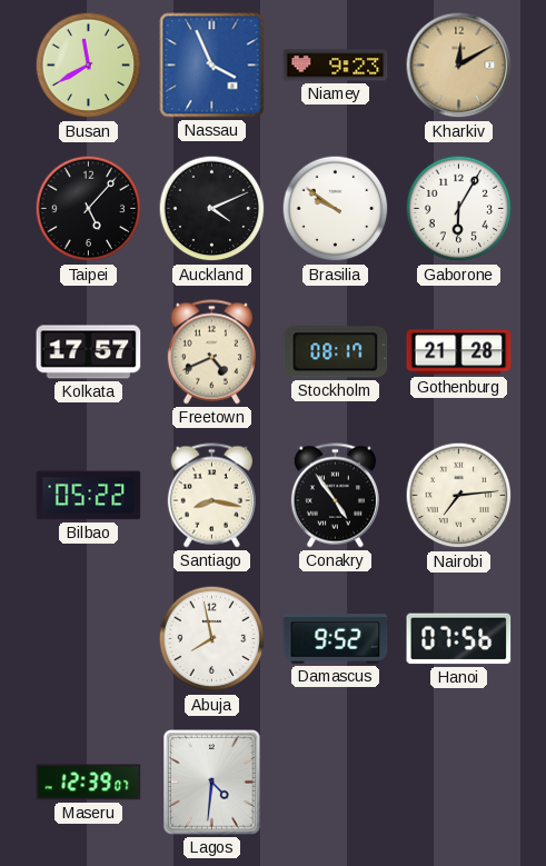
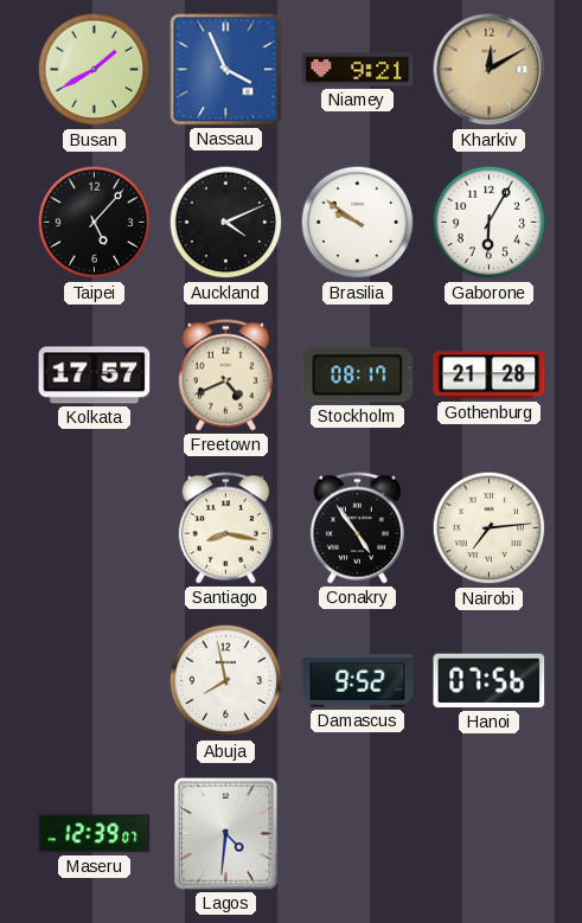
Busan: 11:40 -> 1:40
Niamey: 9:23 -> 9:21
Bilbao: 05:22 -> none
